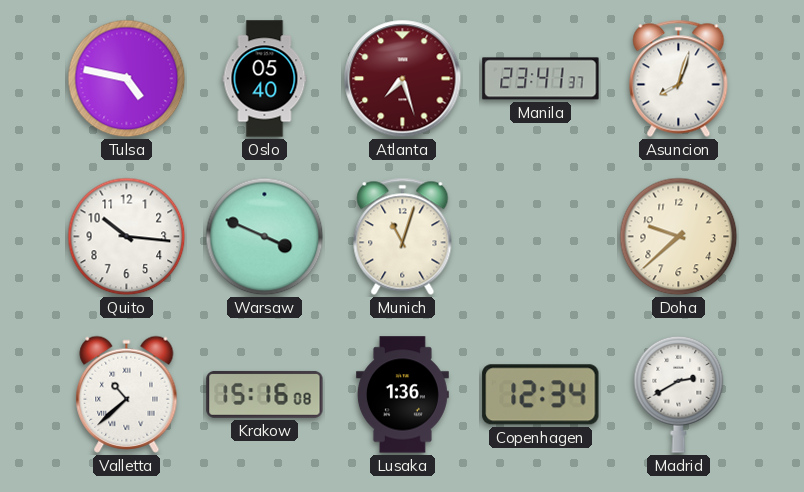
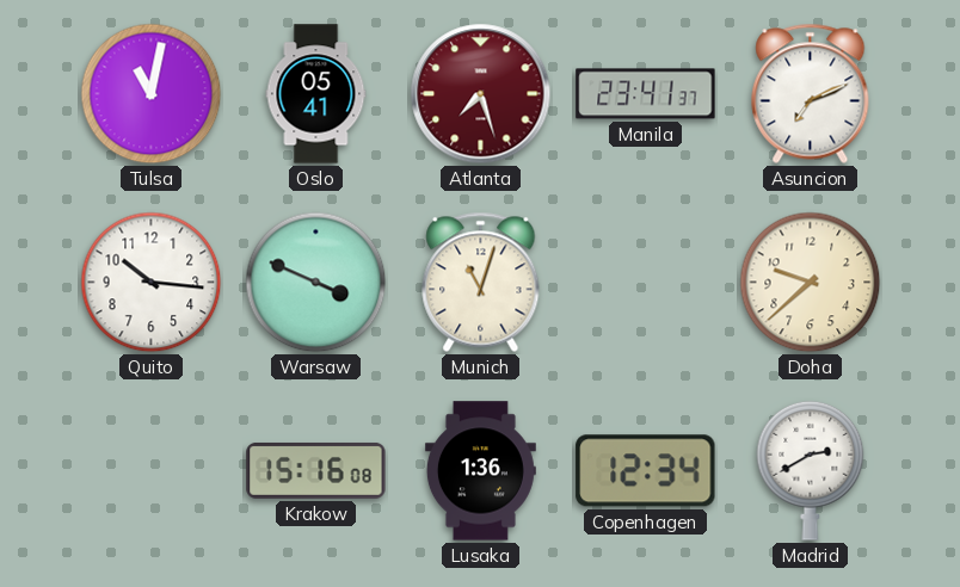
Tulsa: 4:47 -> 11:02
Oslo: 05:40 -> 05:41
Asuncion: 8:03 -> 7:11
Valletta: 10:38 -> none
